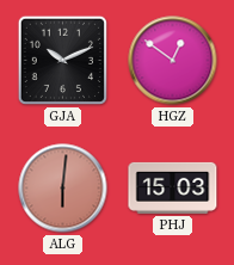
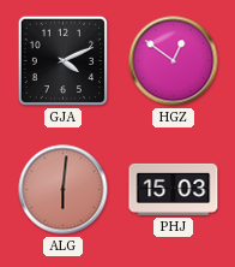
GJA: 10:11 -> 4:11
